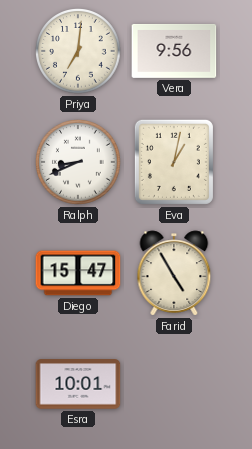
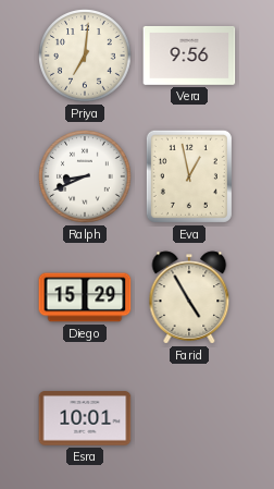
Eva: 1:02 -> 12:58
Diego: 15:47 -> 15:29
